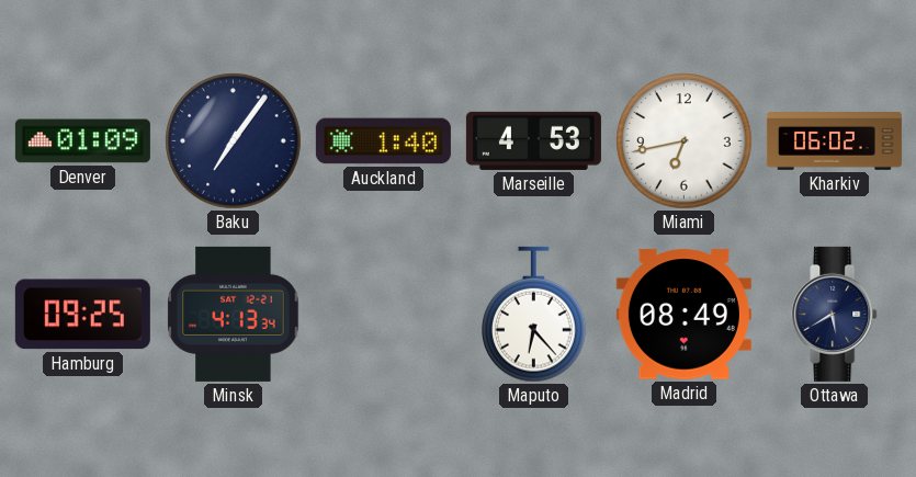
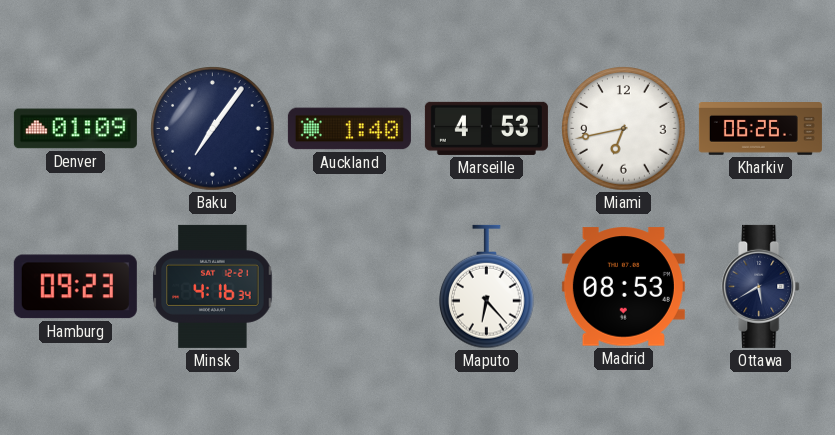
Kharkiv: 06:02 -> 06:26
Hamburg: 09:25 -> 09:23
Minsk: 4:13 -> 4:16
Madrid: 08:49 -> 08:53
